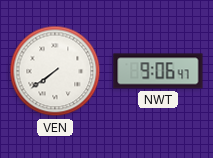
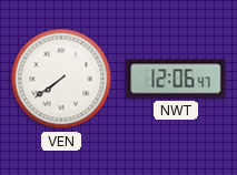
NWT: 9:06 -> 12:06
